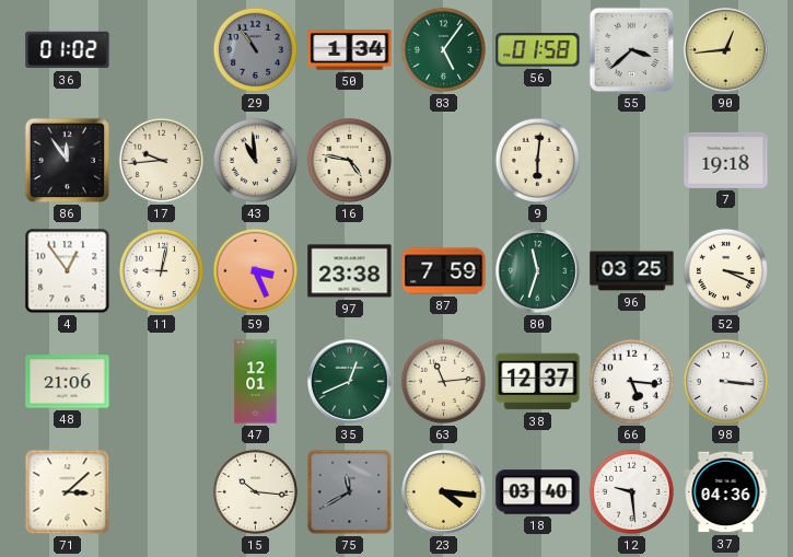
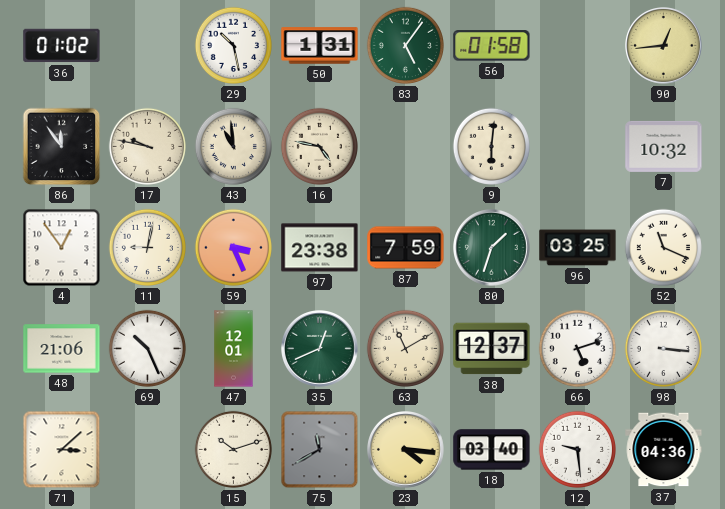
29: 10:54 -> 10:28
29 dial: grey -> white
50: 1:34 -> 1:31
55: 3:38 -> none
17: 9:44 -> 9:47
7: 19:18 -> 10:32
80: 11:33 -> 1:33
52: 3:19 -> 11:19
69: none -> 10:26
63: 11:14 -> 11:10
66: 5:16 -> 5:12
15: 10:16 -> 10:12
